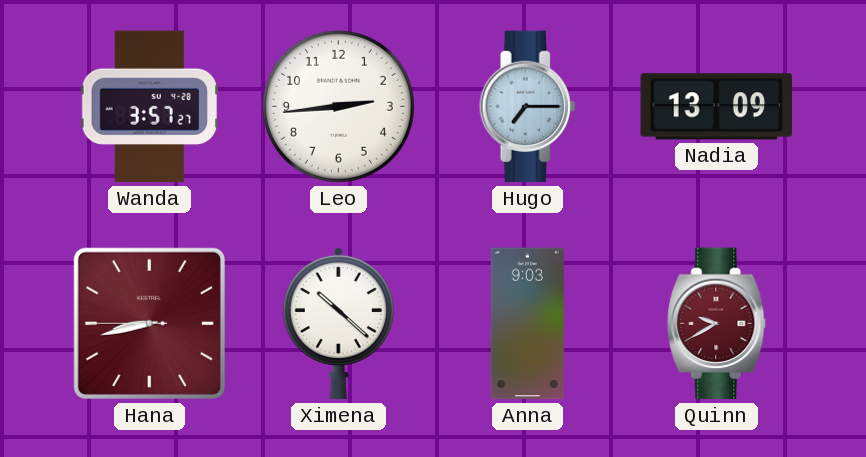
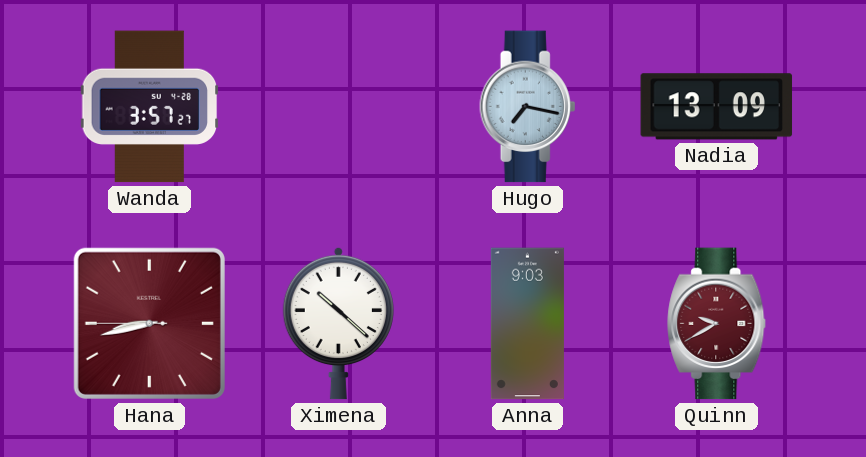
Leo: 2:44 -> none
Hugo: 7:15 -> 7:17
